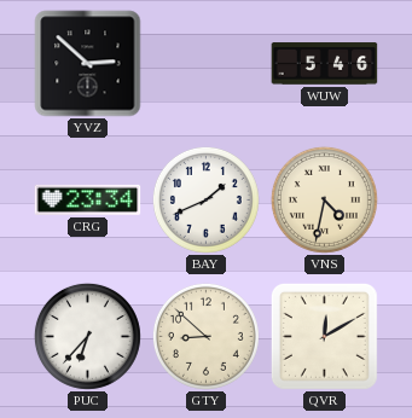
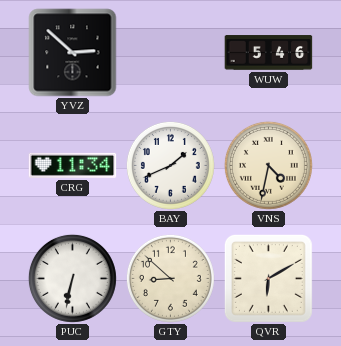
CRG: 23:34 -> 11:34
PUC: 6:37 -> 6:32
QVR: 12:10 -> 6:10
